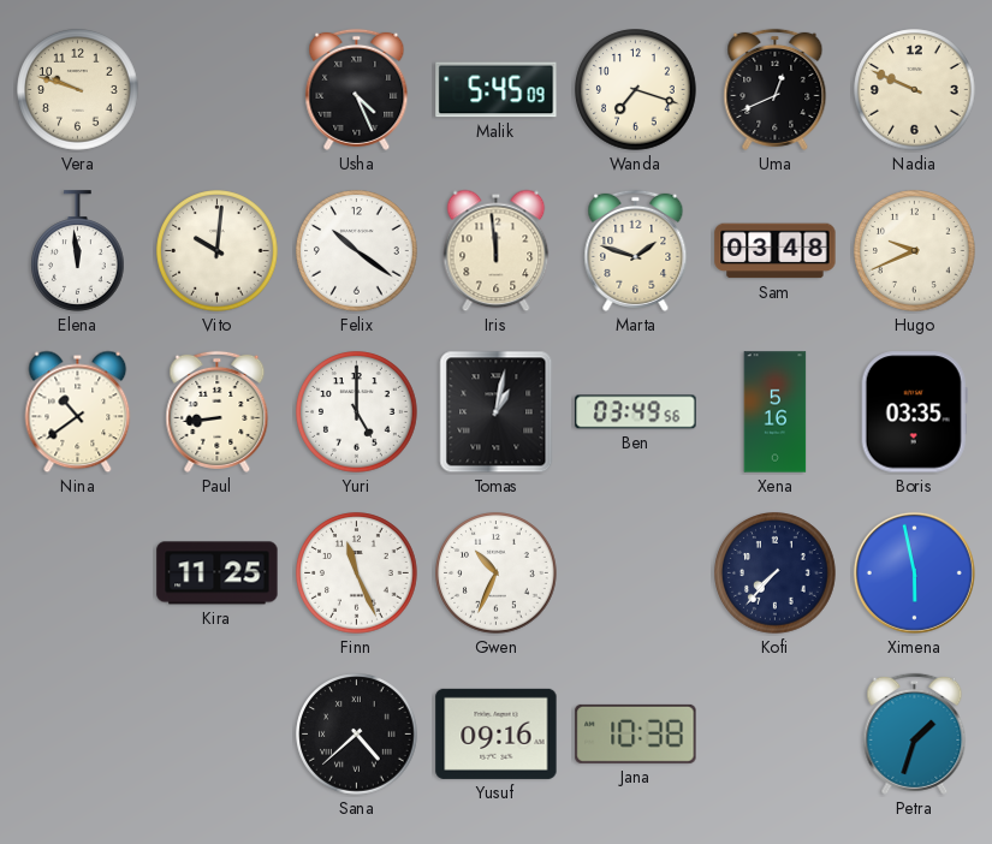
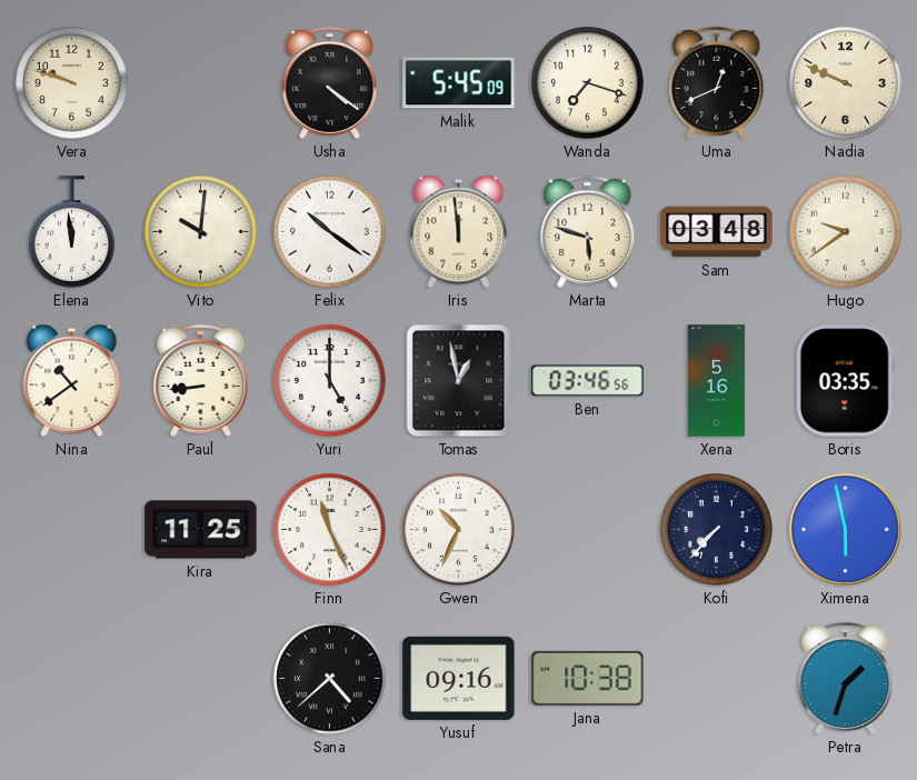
Usha: 4:26 -> 4:21
Marta: 1:48 -> 5:48
Hugo: 9:41 -> 9:39
Tomas: 1:02 -> 12:58
Ben: 03:49 -> 03:46
